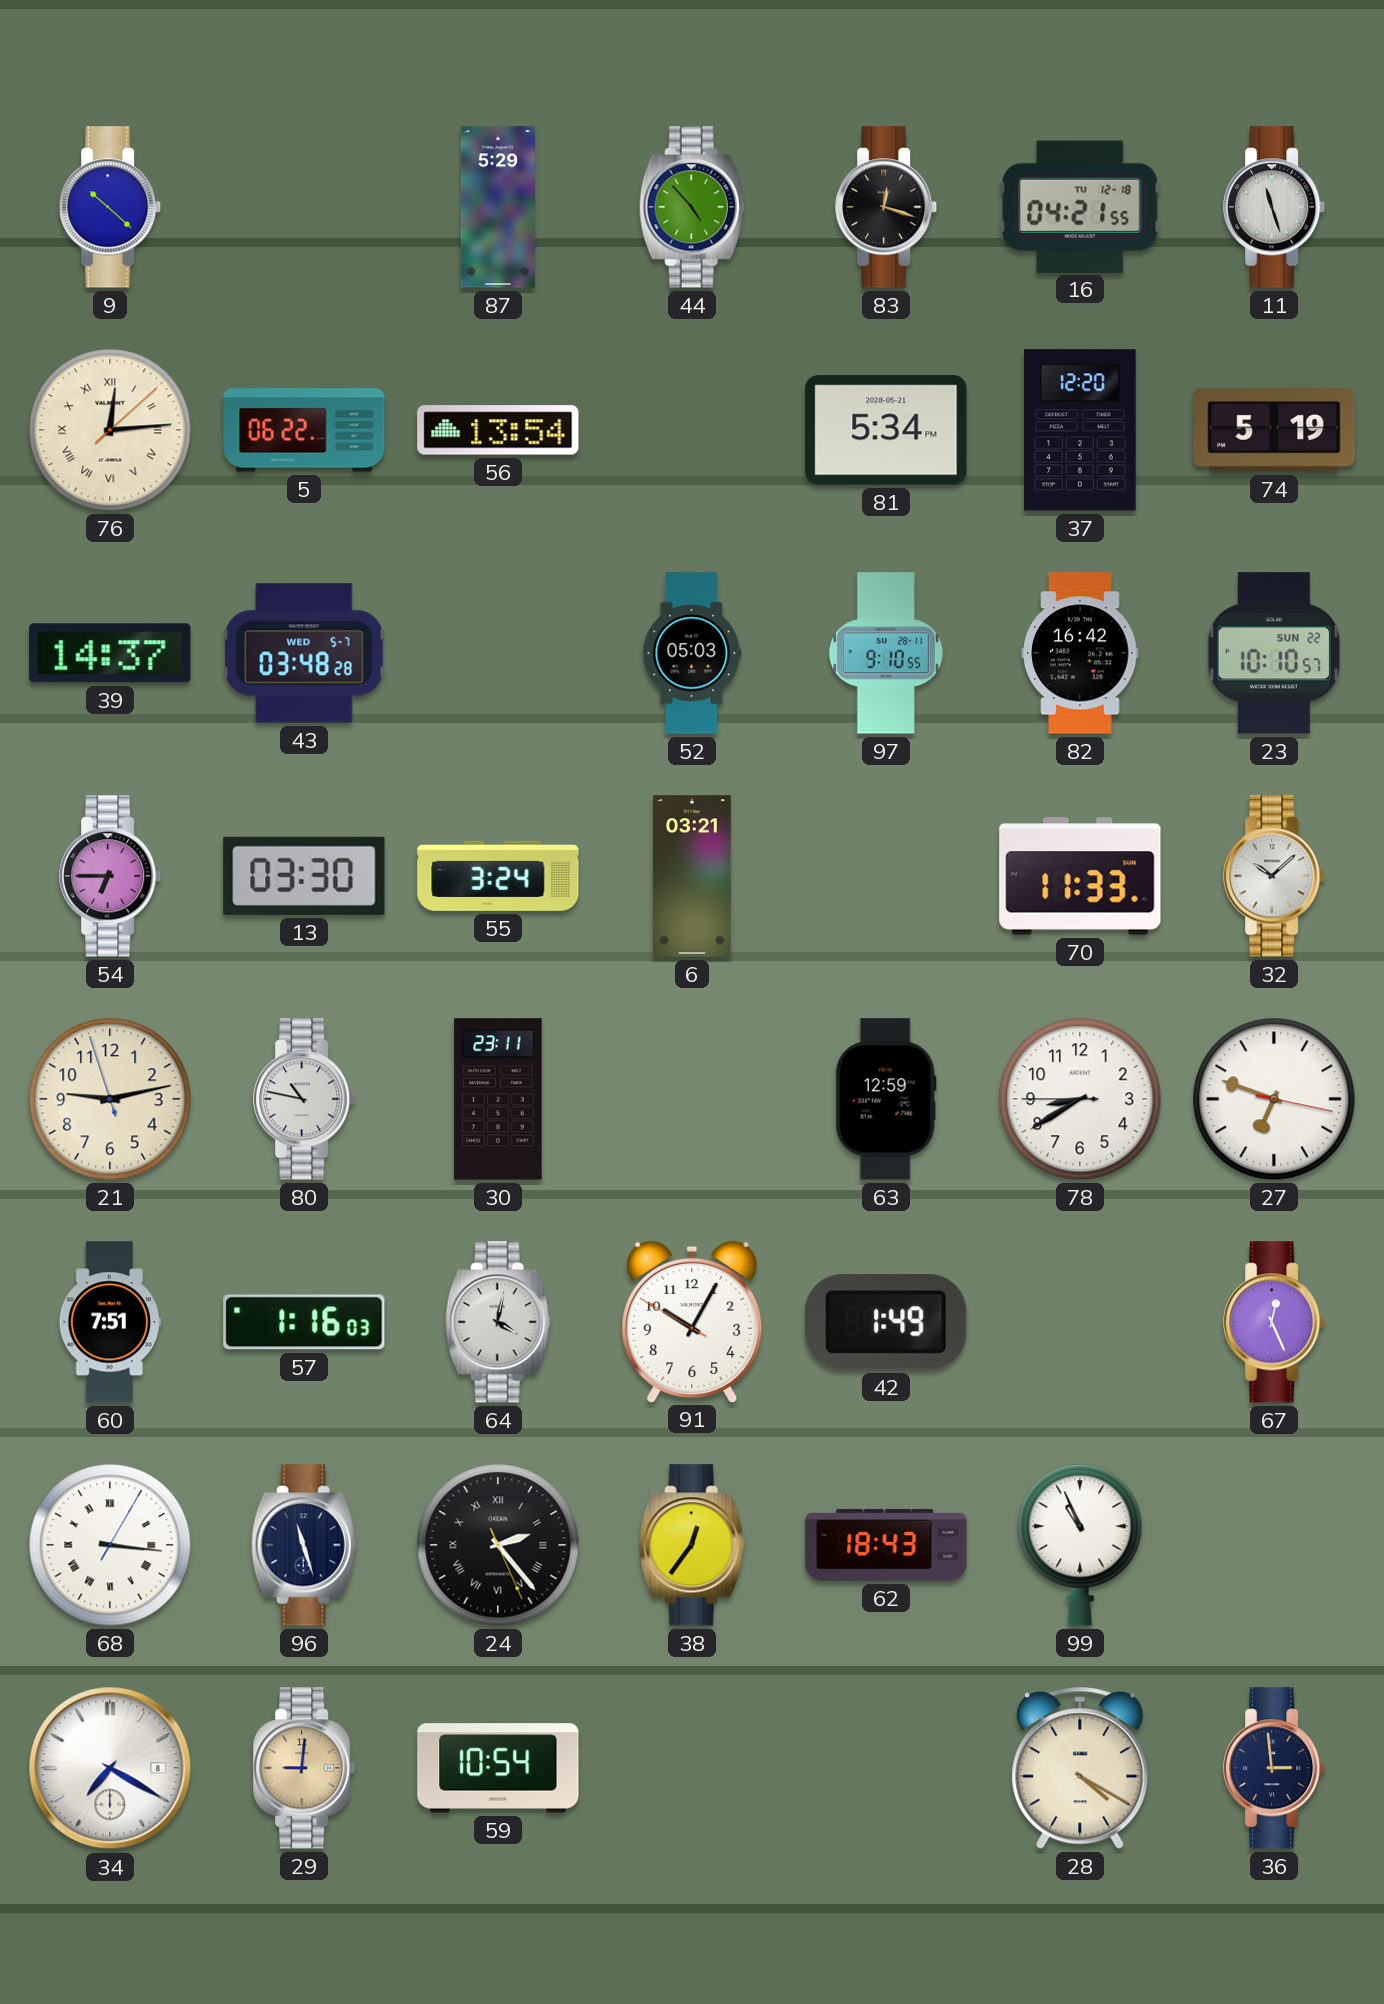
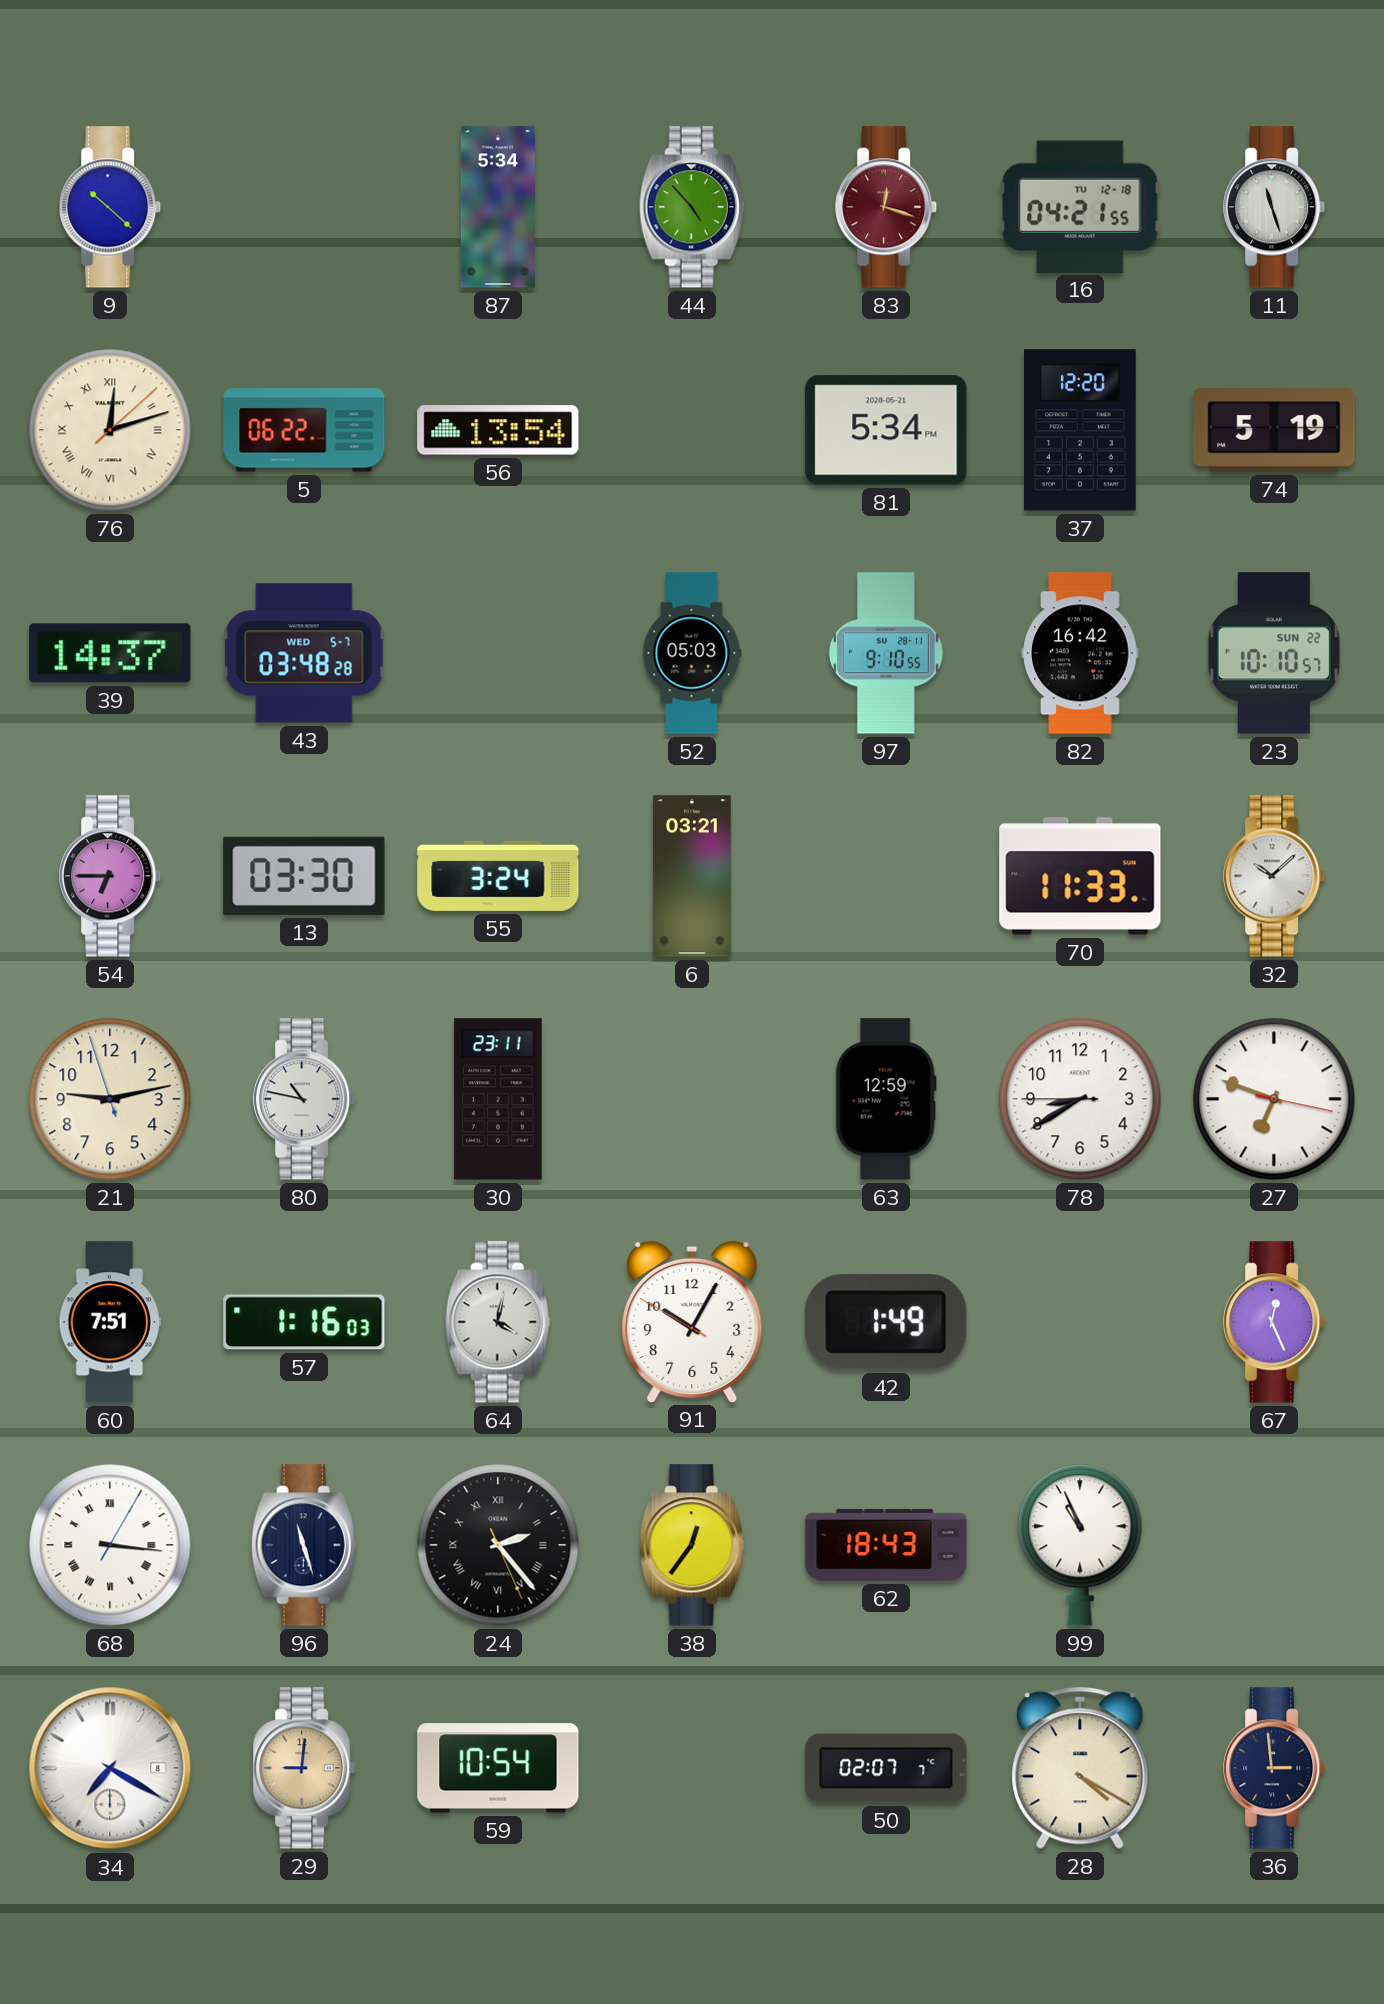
87: 5:29 -> 5:34
83 dial: black -> burgundy
76: 12:14 -> 12:12
50: none -> 02:07
